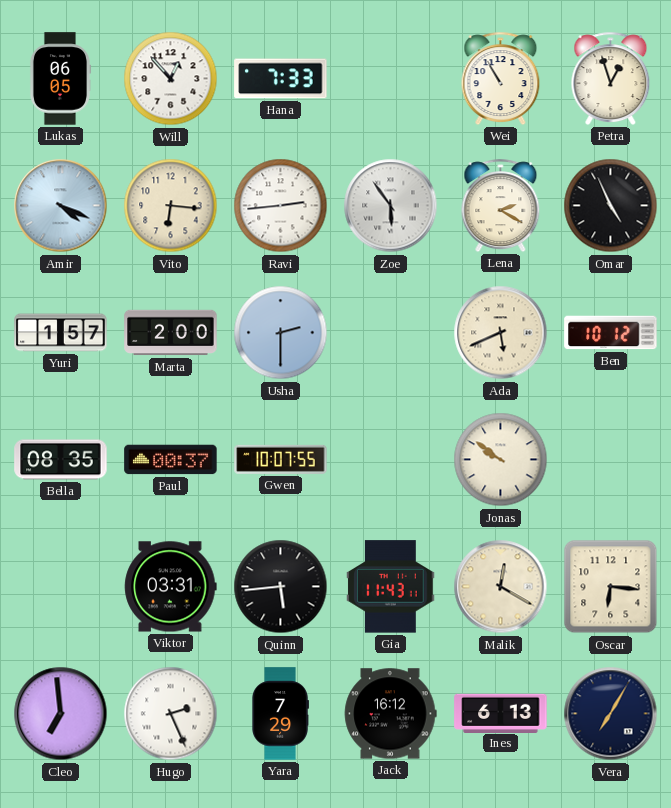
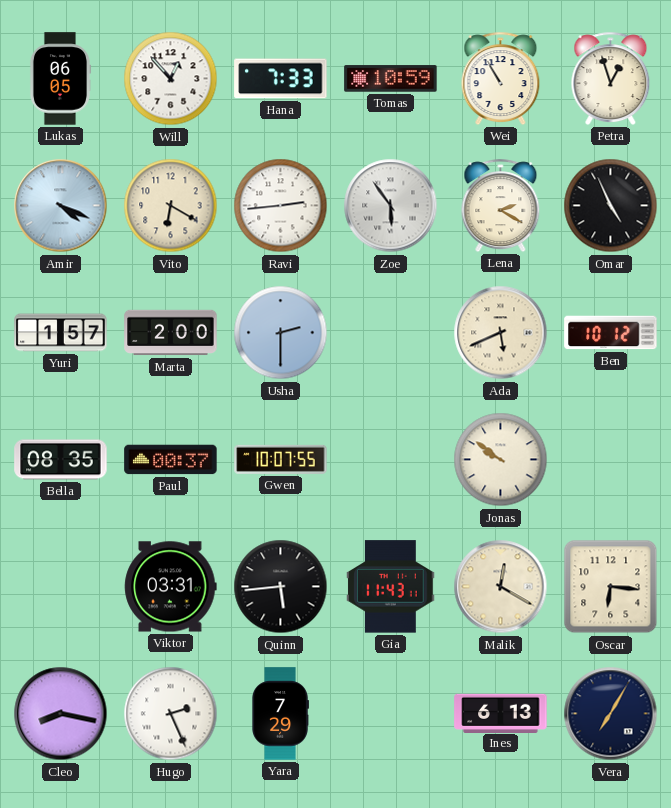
Tomas: none -> 10:59
Vito: 6:16 -> 6:20
Cleo: 6:59 -> 8:17
Jack: 16:12 -> none
